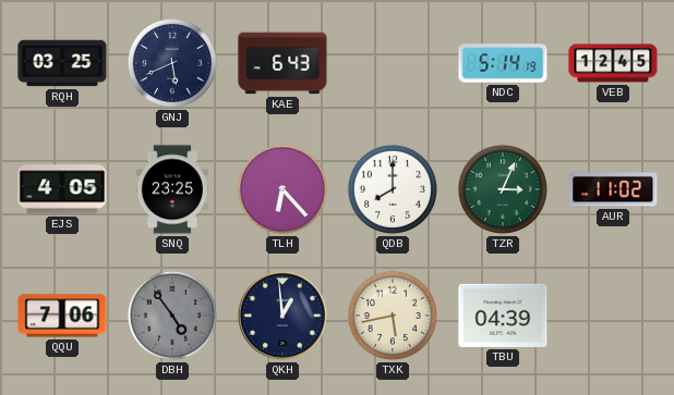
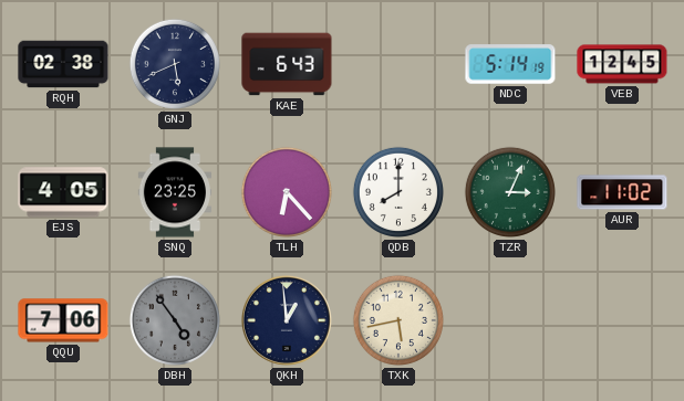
RQH: 03:25 -> 02:38
TBU: 04:39 -> none
